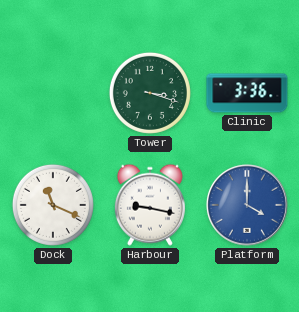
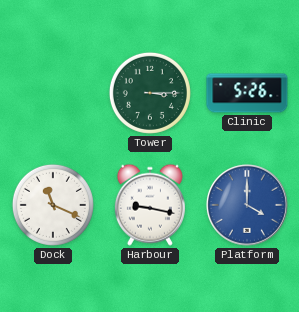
Tower: 3:18 -> 3:15
Clinic: 3:36 -> 5:26
